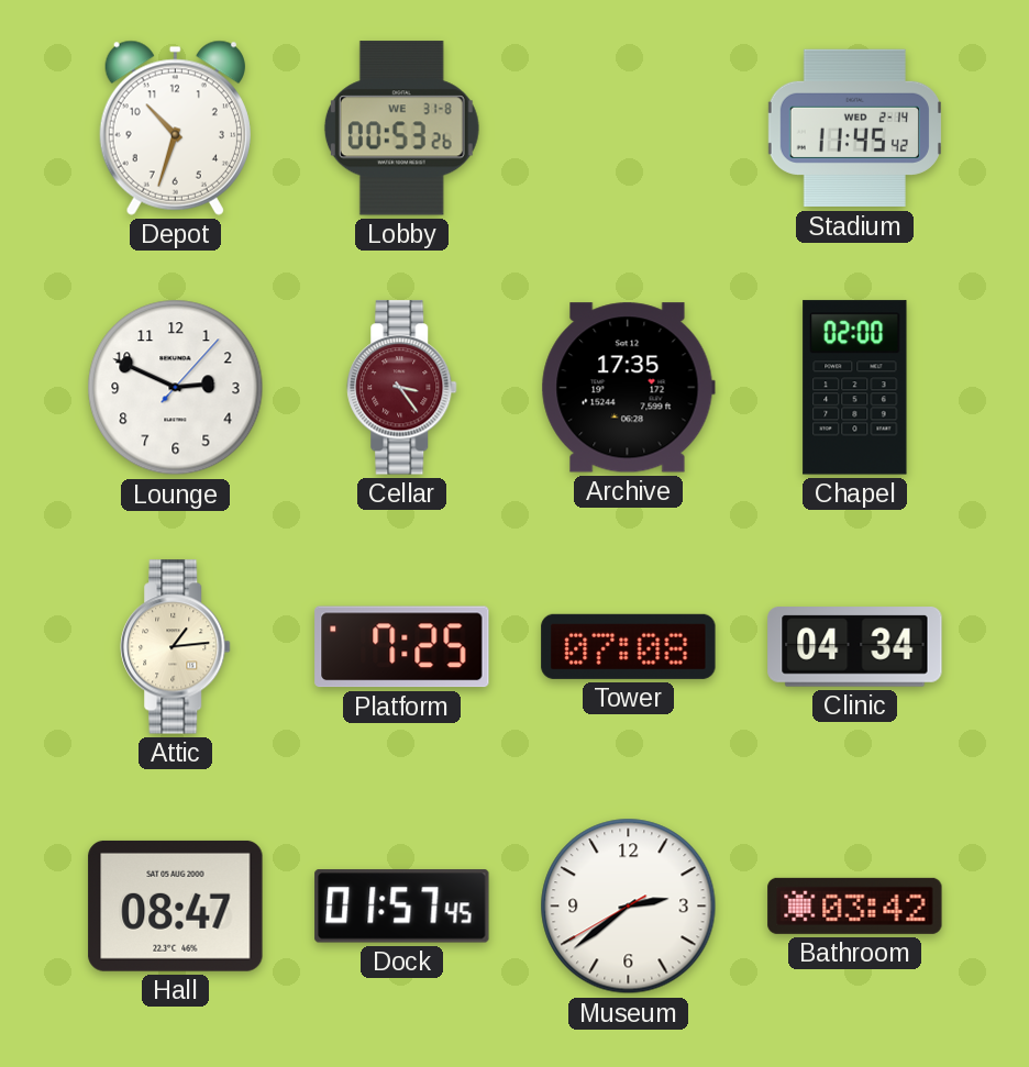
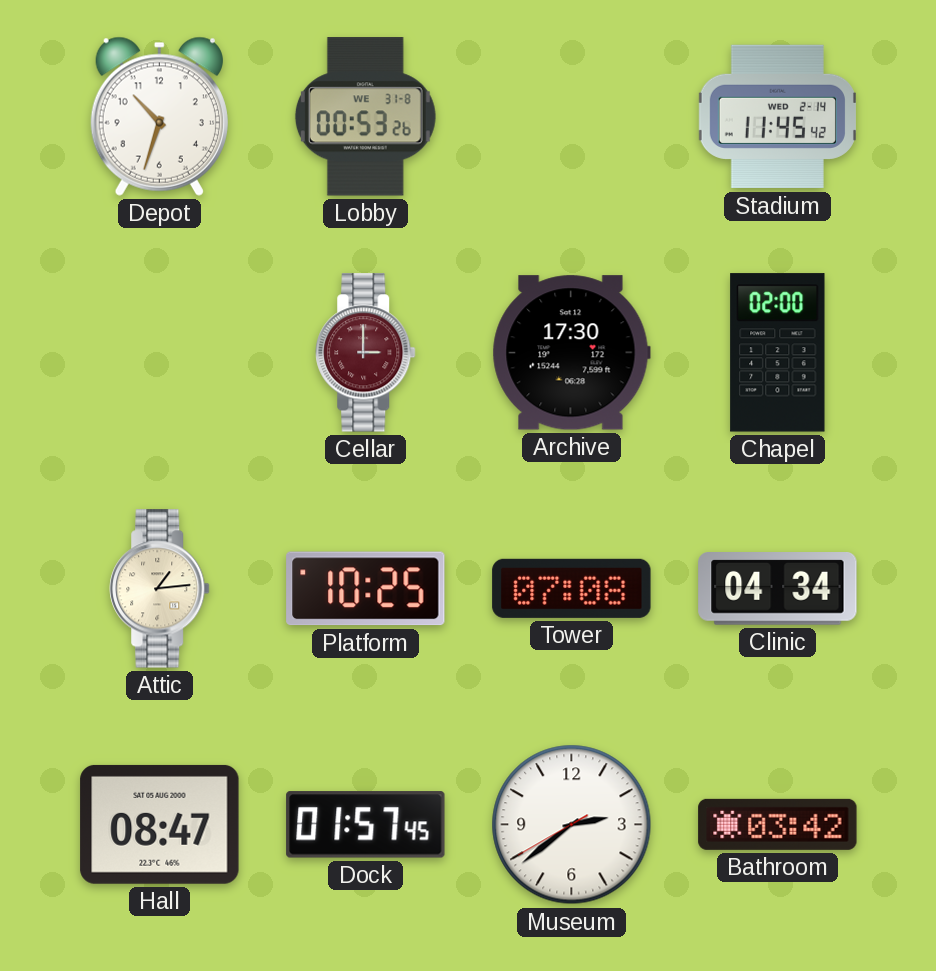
Lounge: 2:49 -> none
Cellar: 3:24 -> 3:00
Archive: 17:35 -> 17:30
Platform: 7:25 -> 10:25
